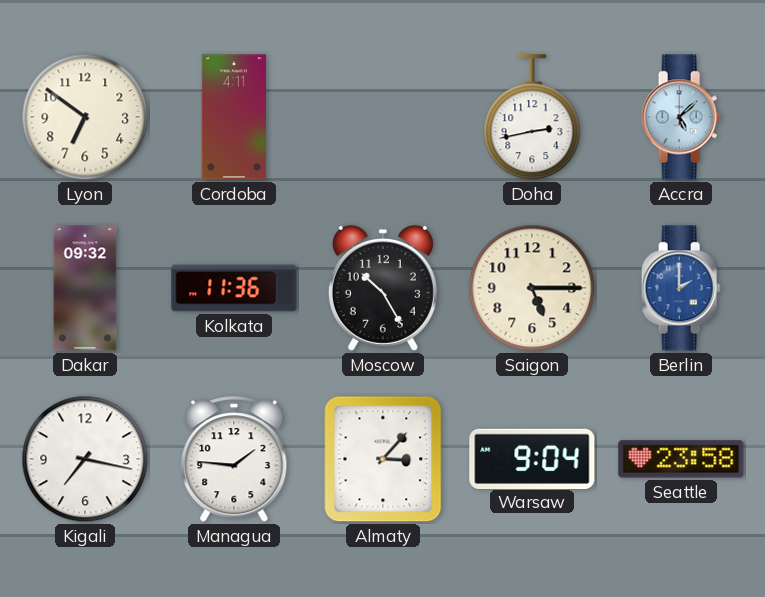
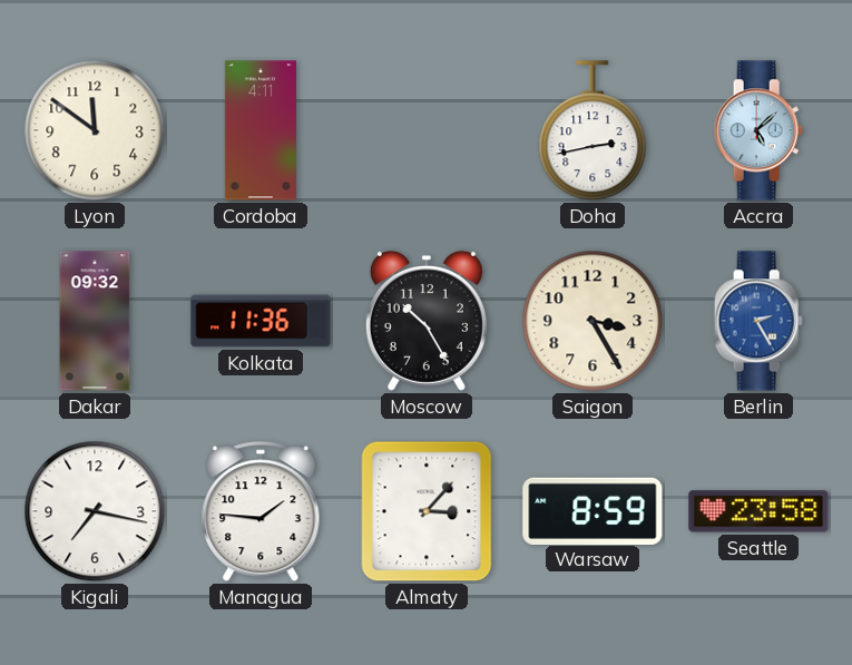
Lyon: 6:51 -> 11:51
Saigon: 5:15 -> 3:25
Berlin: 2:00 -> 2:25
Warsaw: 9:04 -> 8:59
